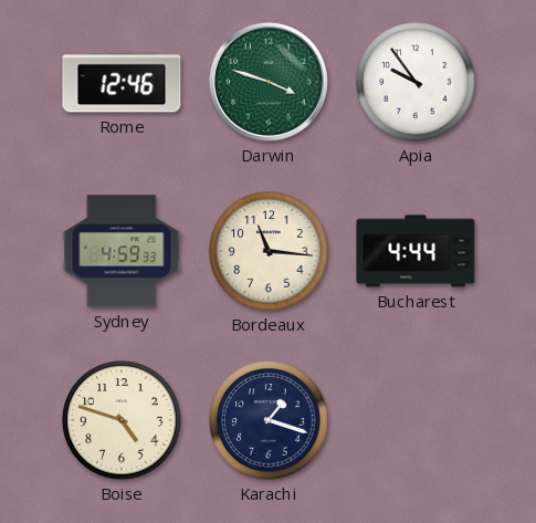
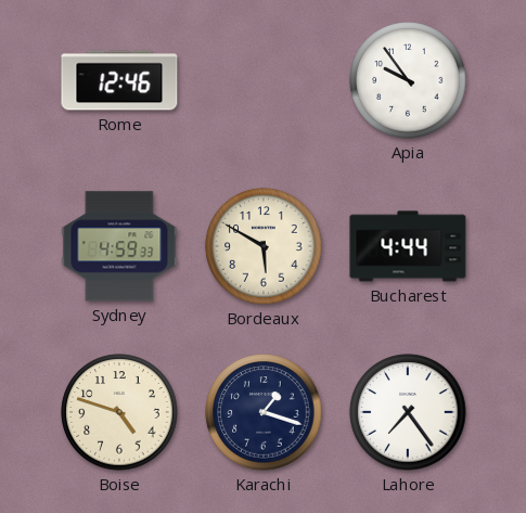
Darwin: 3:48 -> none
Bordeaux: 11:16 -> 5:50
Lahore: none -> 7:24
